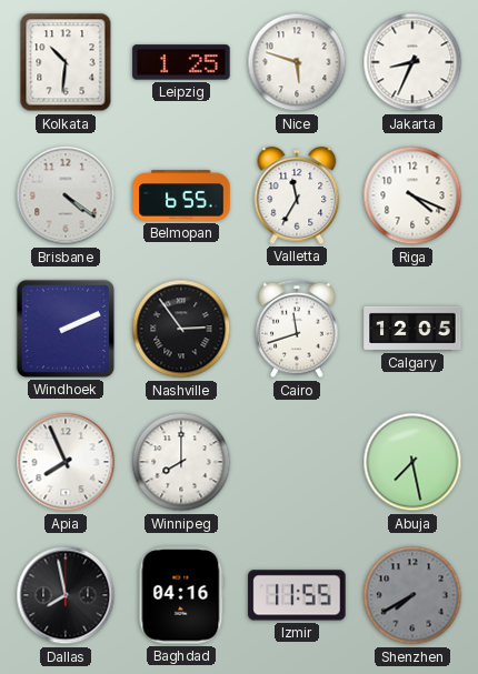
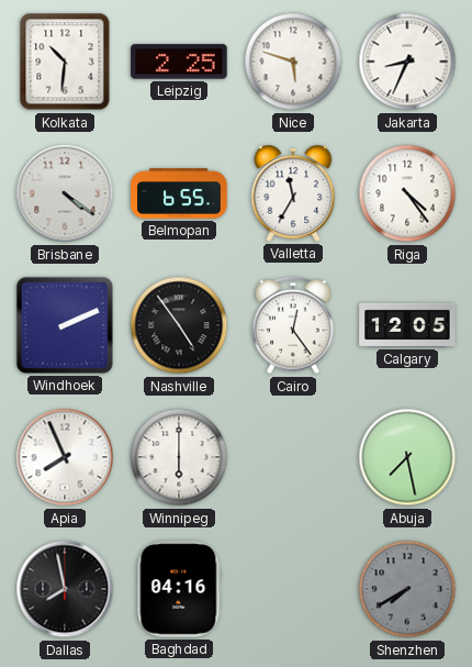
Leipzig: 1:25 -> 2:25
Riga: 4:19 -> 4:24
Nashville: 2:54 -> 4:54
Cairo: 11:42 -> 12:24
Winnipeg: 8:00 -> 6:00
Izmir: 11:55 -> none
